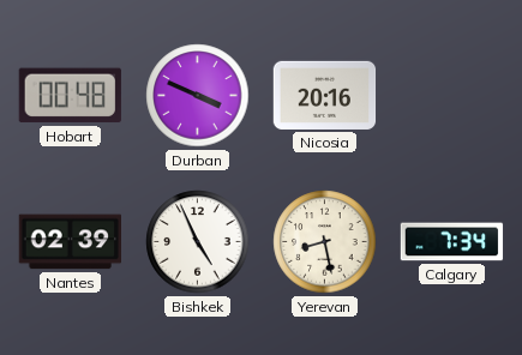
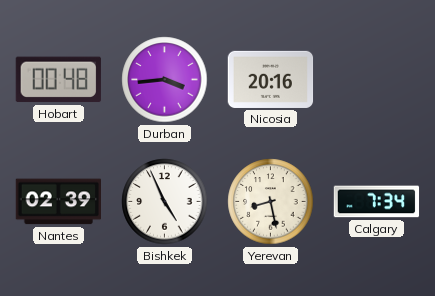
Durban: 3:49 -> 3:44
